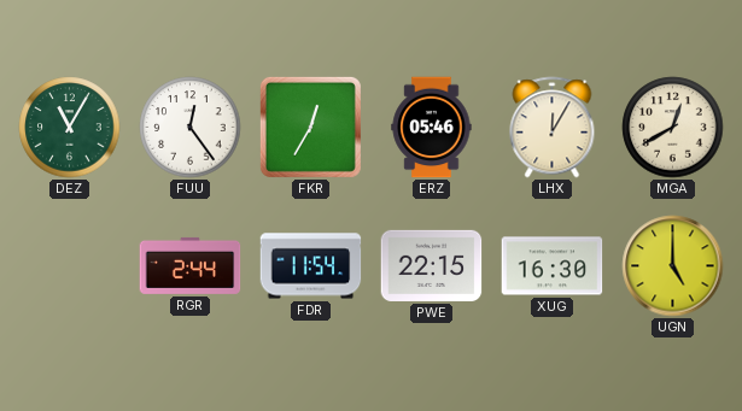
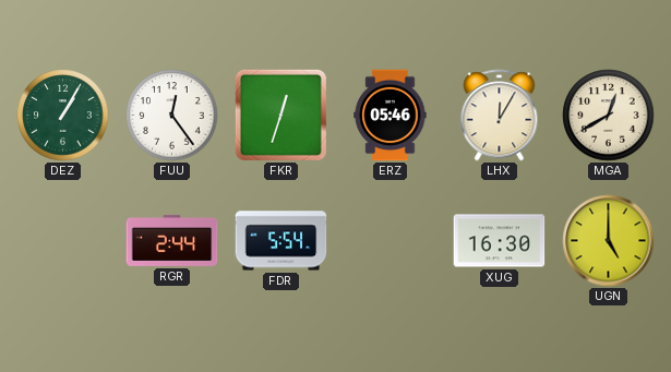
DEZ: 11:05 -> 1:05
FKR: 12:35 -> 12:33
FDR: 11:54 -> 5:54
PWE: 22:15 -> none
